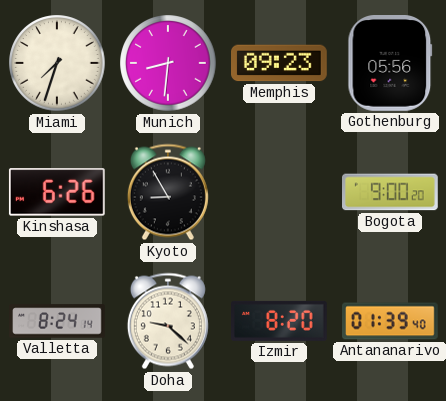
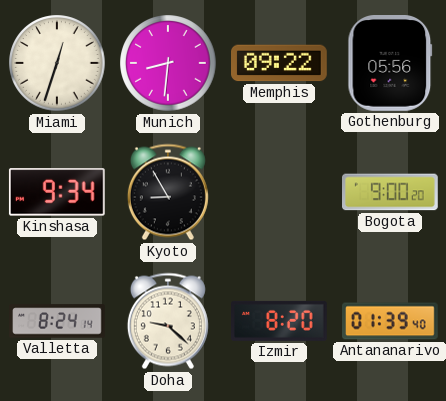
Miami: 7:33 -> 12:33
Memphis: 09:23 -> 09:22
Kinshasa: 6:26 -> 9:34
